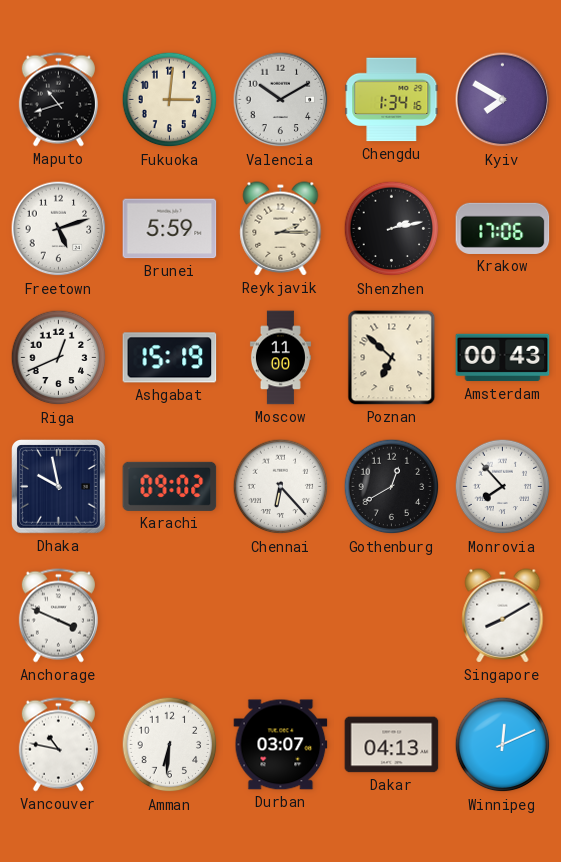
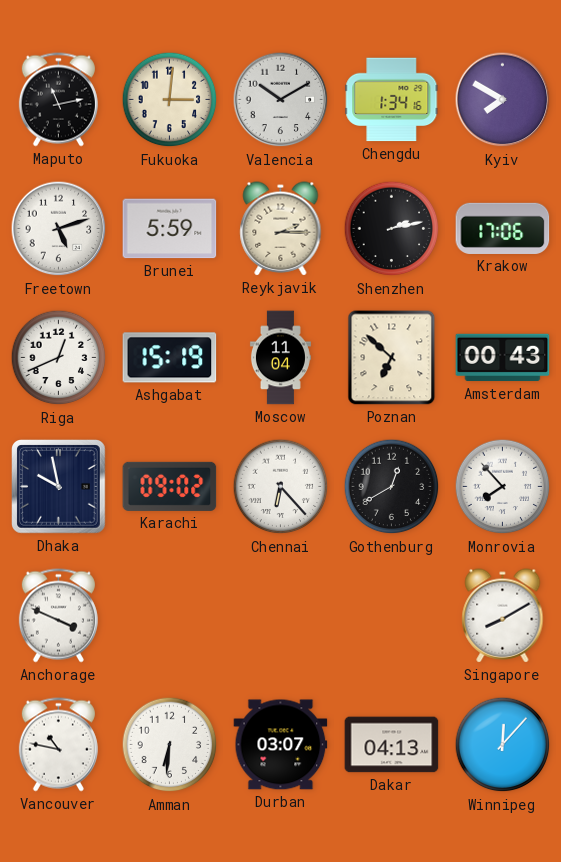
Maputo: 10:42 -> 11:13
Moscow: 11:00 -> 11:04
Winnipeg: 12:11 -> 12:07
